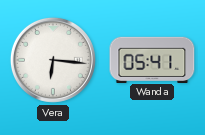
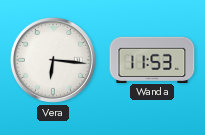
Wanda: 05:41 -> 11:53
